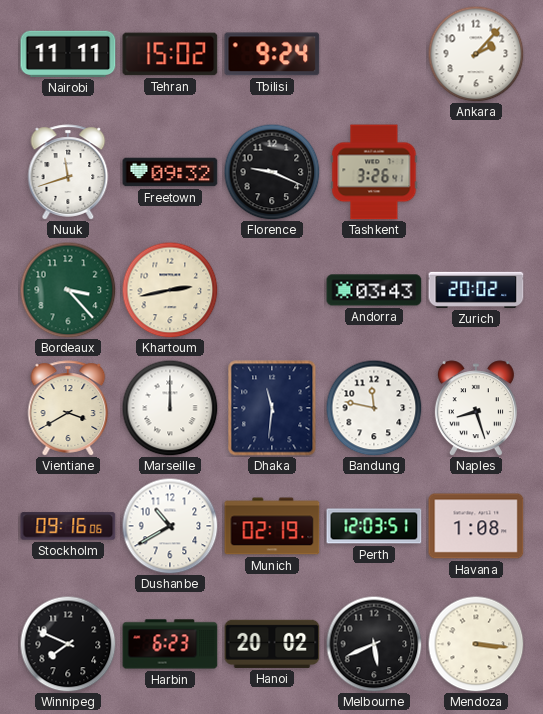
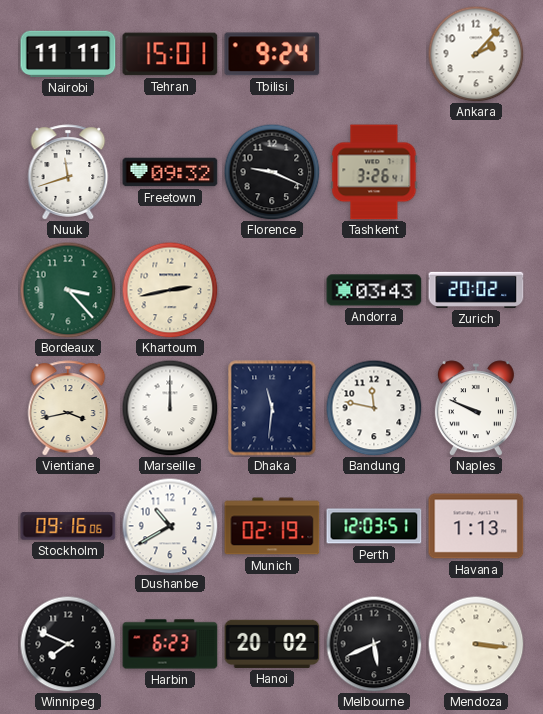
Tehran: 15:02 -> 15:01
Vientiane: 3:40 -> 3:43
Naples: 8:27 -> 9:49
Havana: 1:08 -> 1:13
